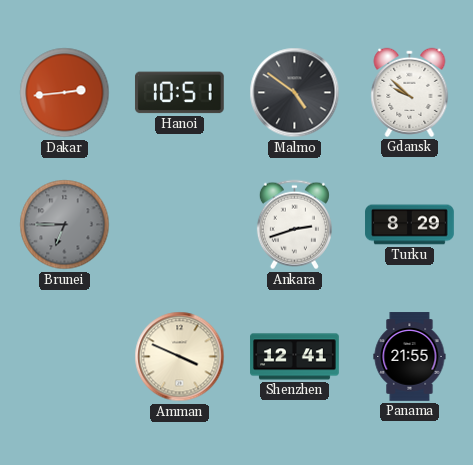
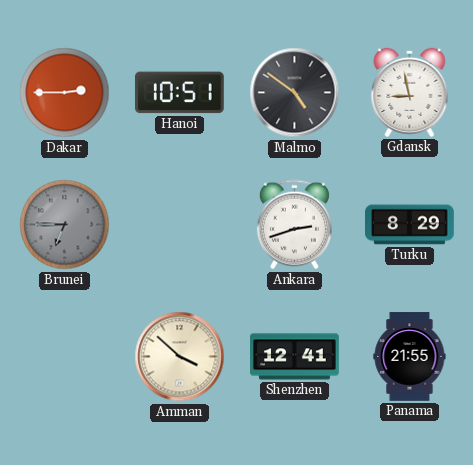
Dakar: 2:44 -> 2:45
Gdansk: 9:52 -> 8:58
Amman: 3:49 -> 3:52
